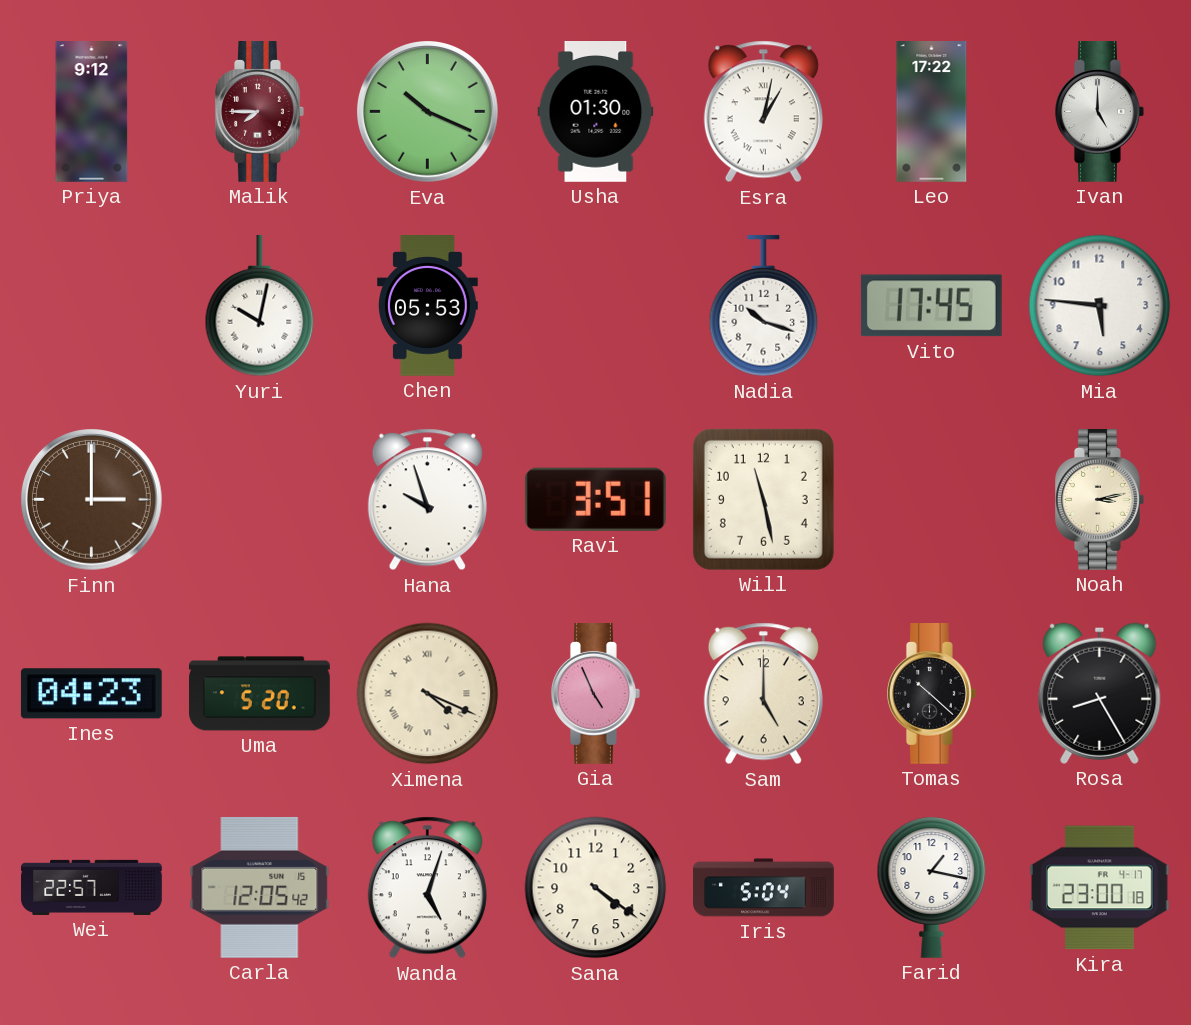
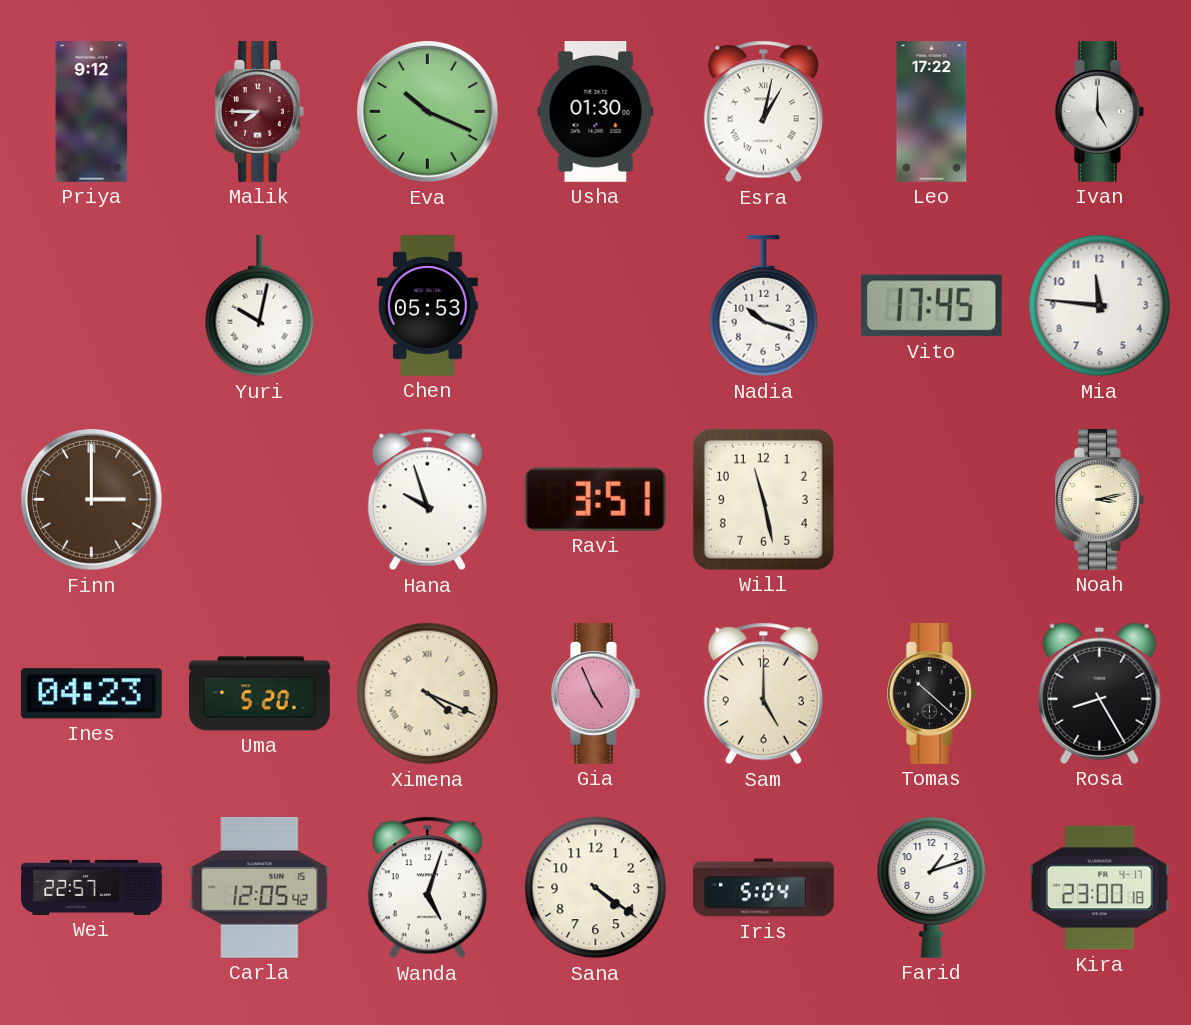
Mia: 5:46 -> 11:46
Farid: 1:17 -> 1:12
